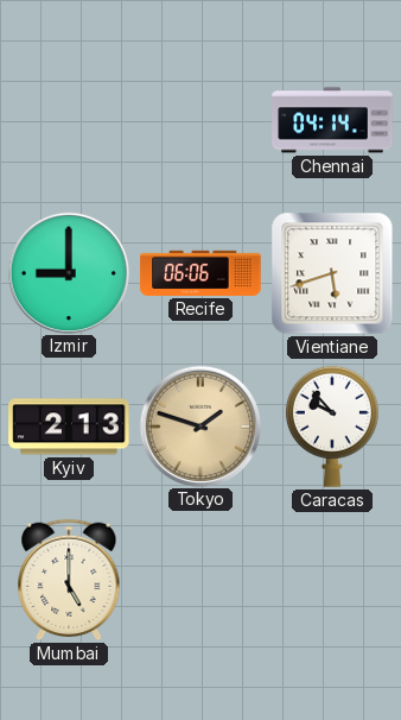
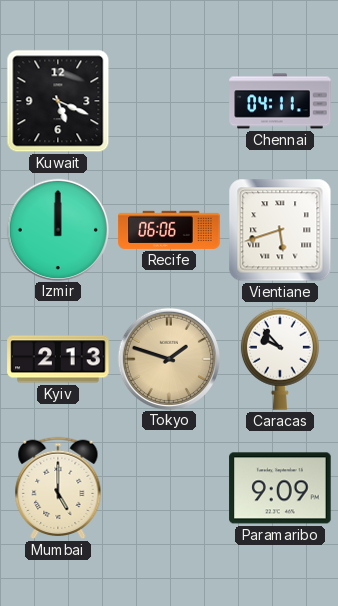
Kuwait: none -> 5:19
Chennai: 04:14 -> 04:11
Izmir: 9:00 -> 12:00
Paramaribo: none -> 9:09
